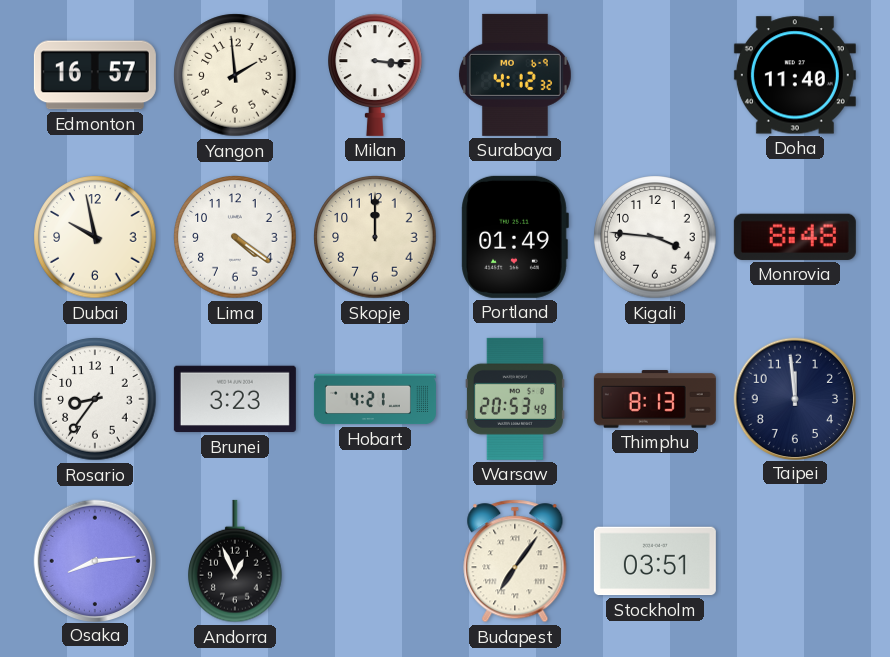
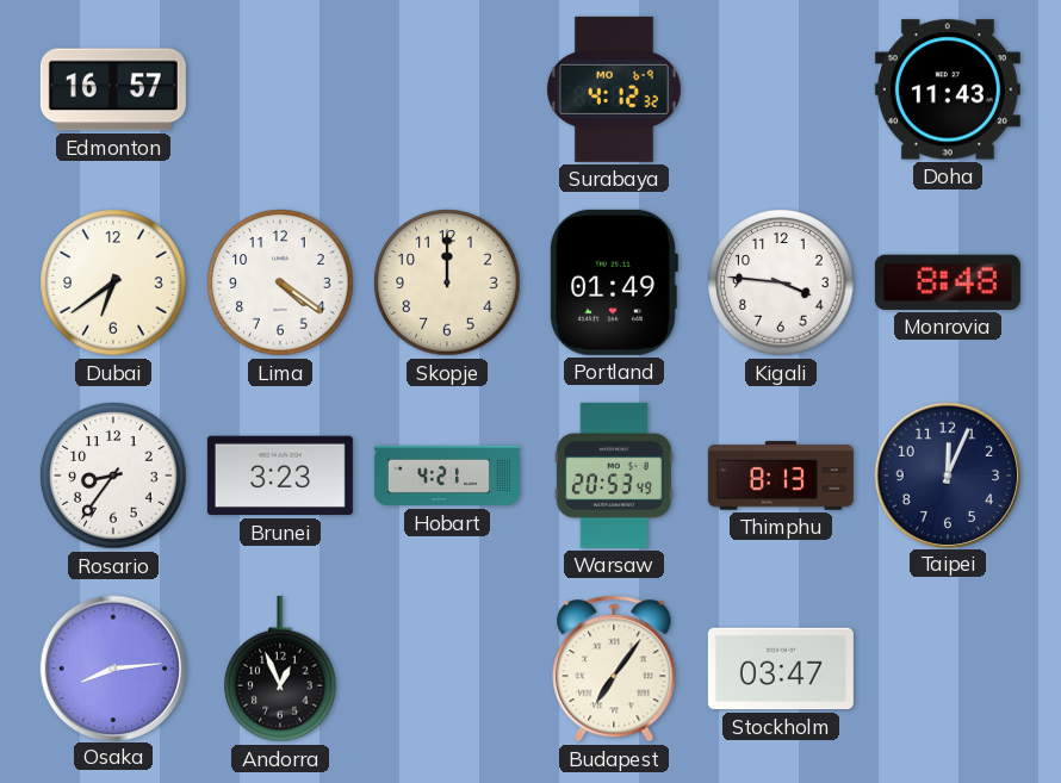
Yangon: 1:59 -> none
Milan: 3:16 -> none
Doha: 11:40 -> 11:43
Dubai: 9:58 -> 6:39
Taipei: 11:59 -> 12:04
Stockholm: 03:51 -> 03:47
